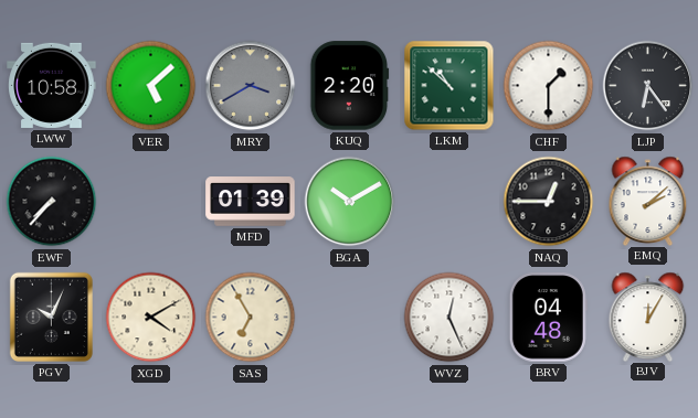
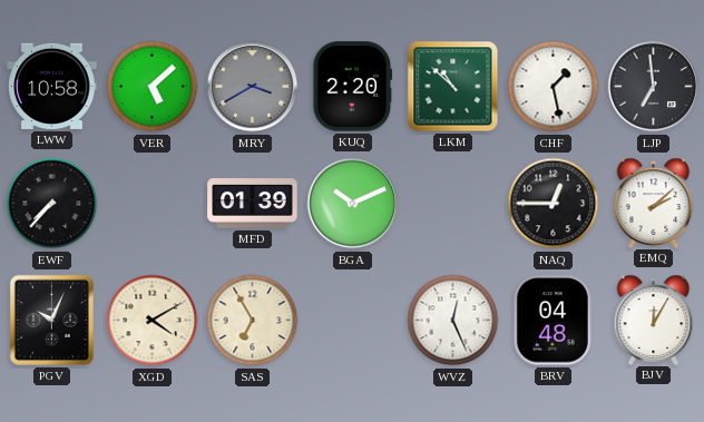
CHF: 1:30 -> 1:28
LJP: 6:24 -> 6:59
BGA: 10:10 -> 10:11
